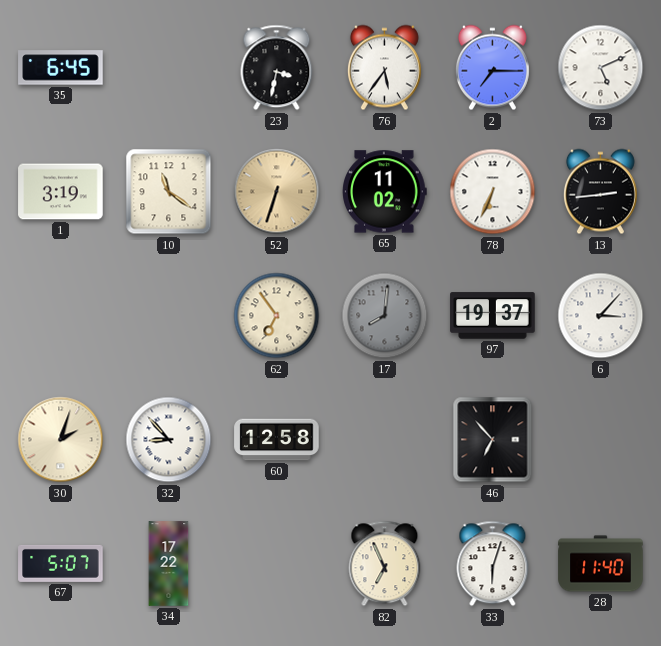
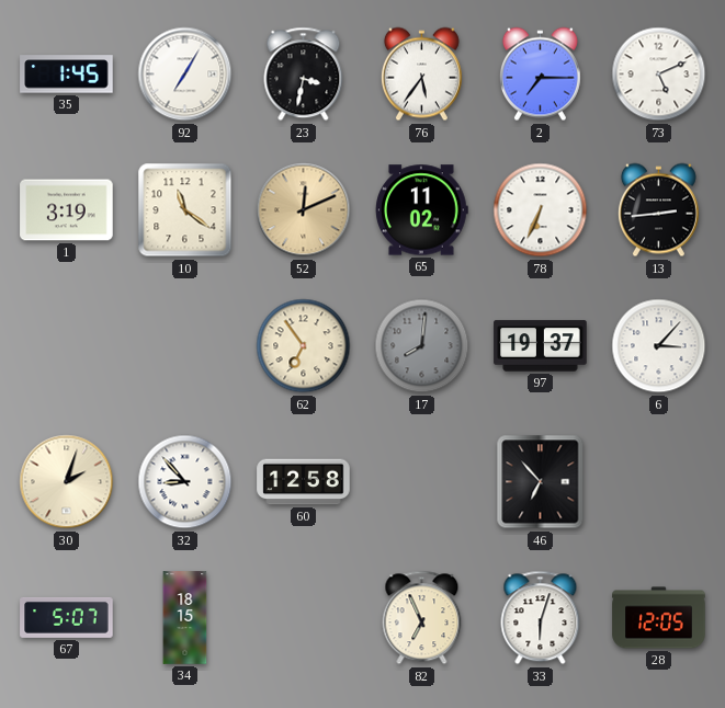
35: 6:45 -> 1:45
92: none -> 7:05
52: 6:33 -> 12:11
34: 17:22 -> 18:15
28: 11:40 -> 12:05
